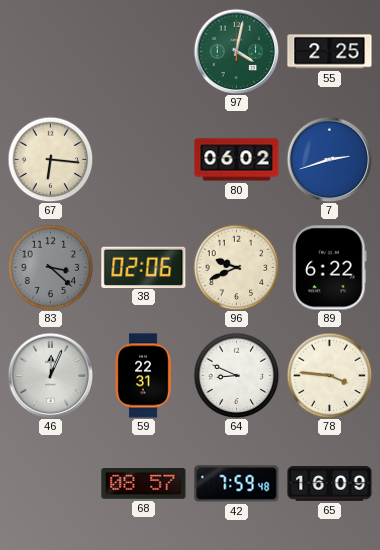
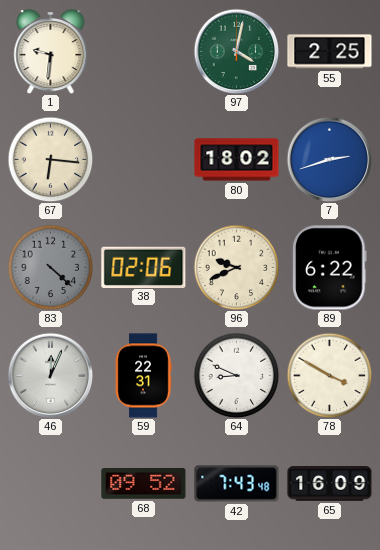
1: none -> 9:31
80: 06:02 -> 18:02
83: 3:22 -> 4:22
78: 3:46 -> 3:50
68: 08:57 -> 09:52
42: 7:59 -> 7:43
